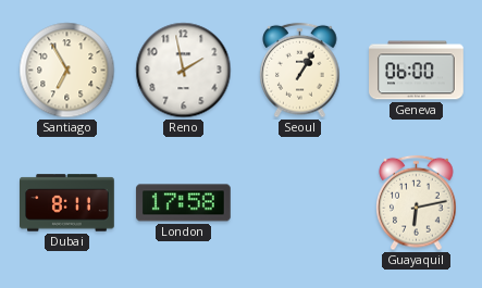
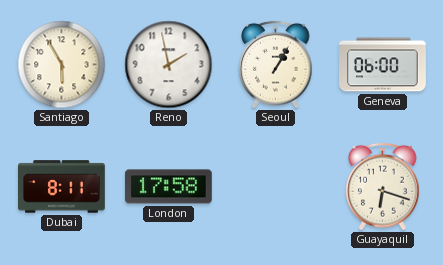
Santiago: 6:55 -> 5:55
Guayaquil: 6:13 -> 6:18
